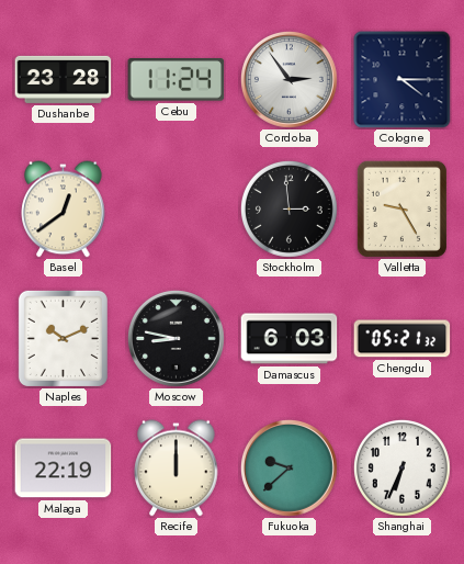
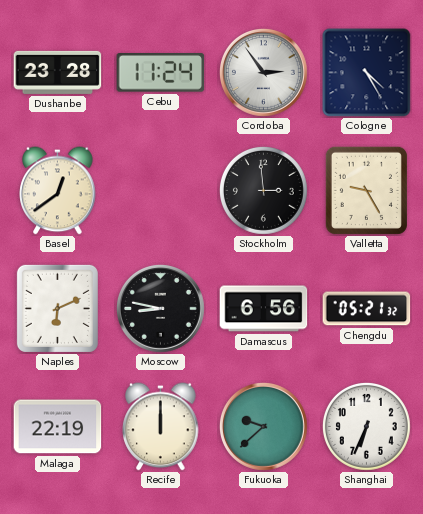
Cologne: 4:15 -> 4:25
Naples: 10:11 -> 6:11
Damascus: 6:03 -> 6:56
